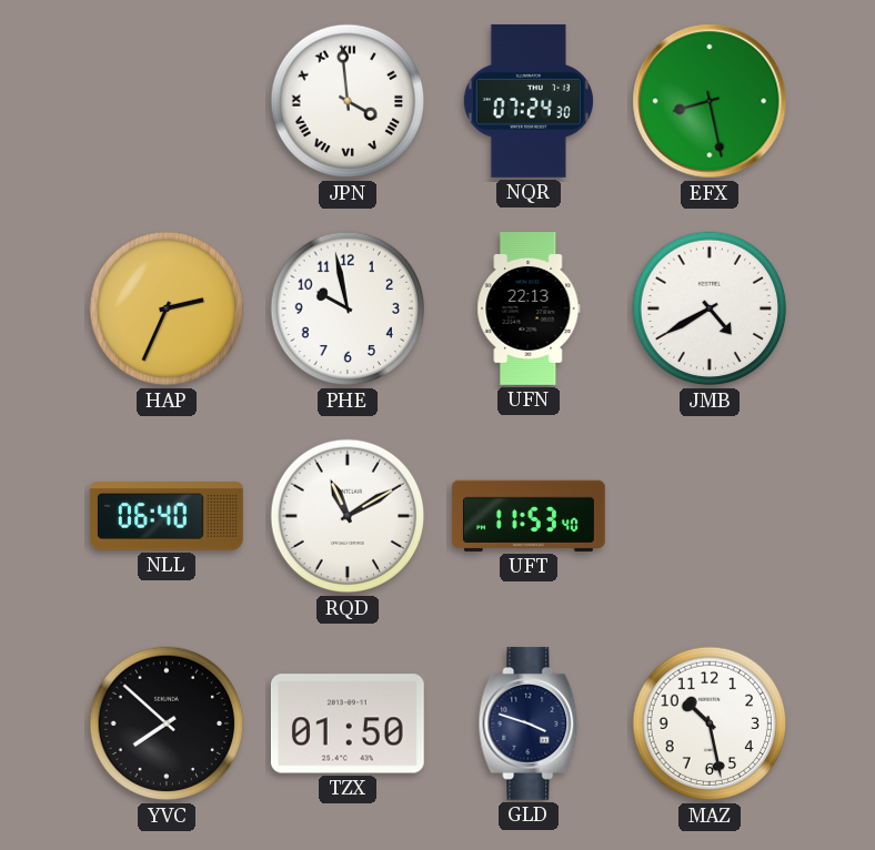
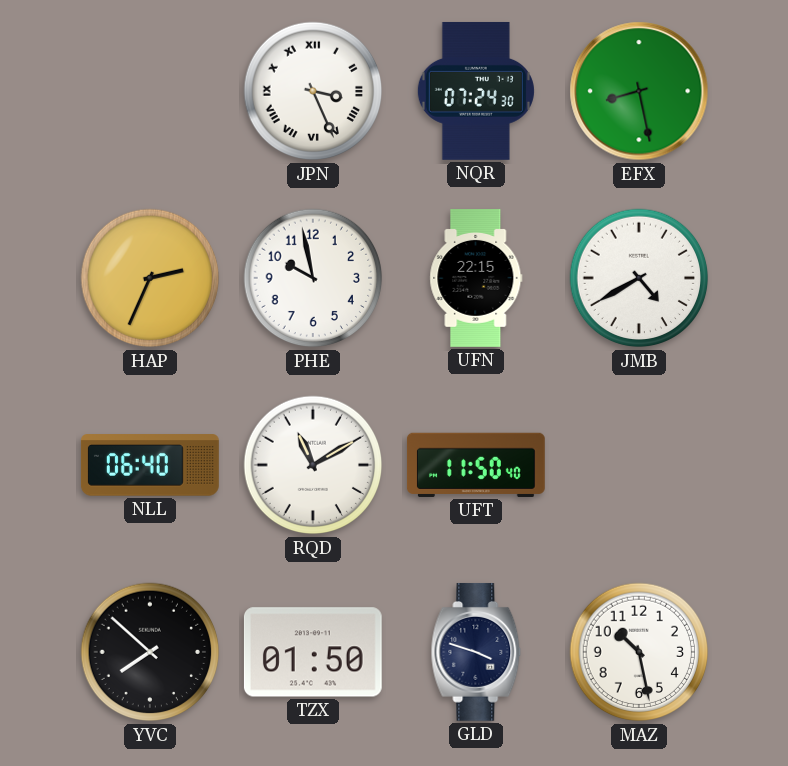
JPN: 3:59 -> 3:26
UFN: 22:13 -> 22:15
UFT: 11:53 -> 11:50
